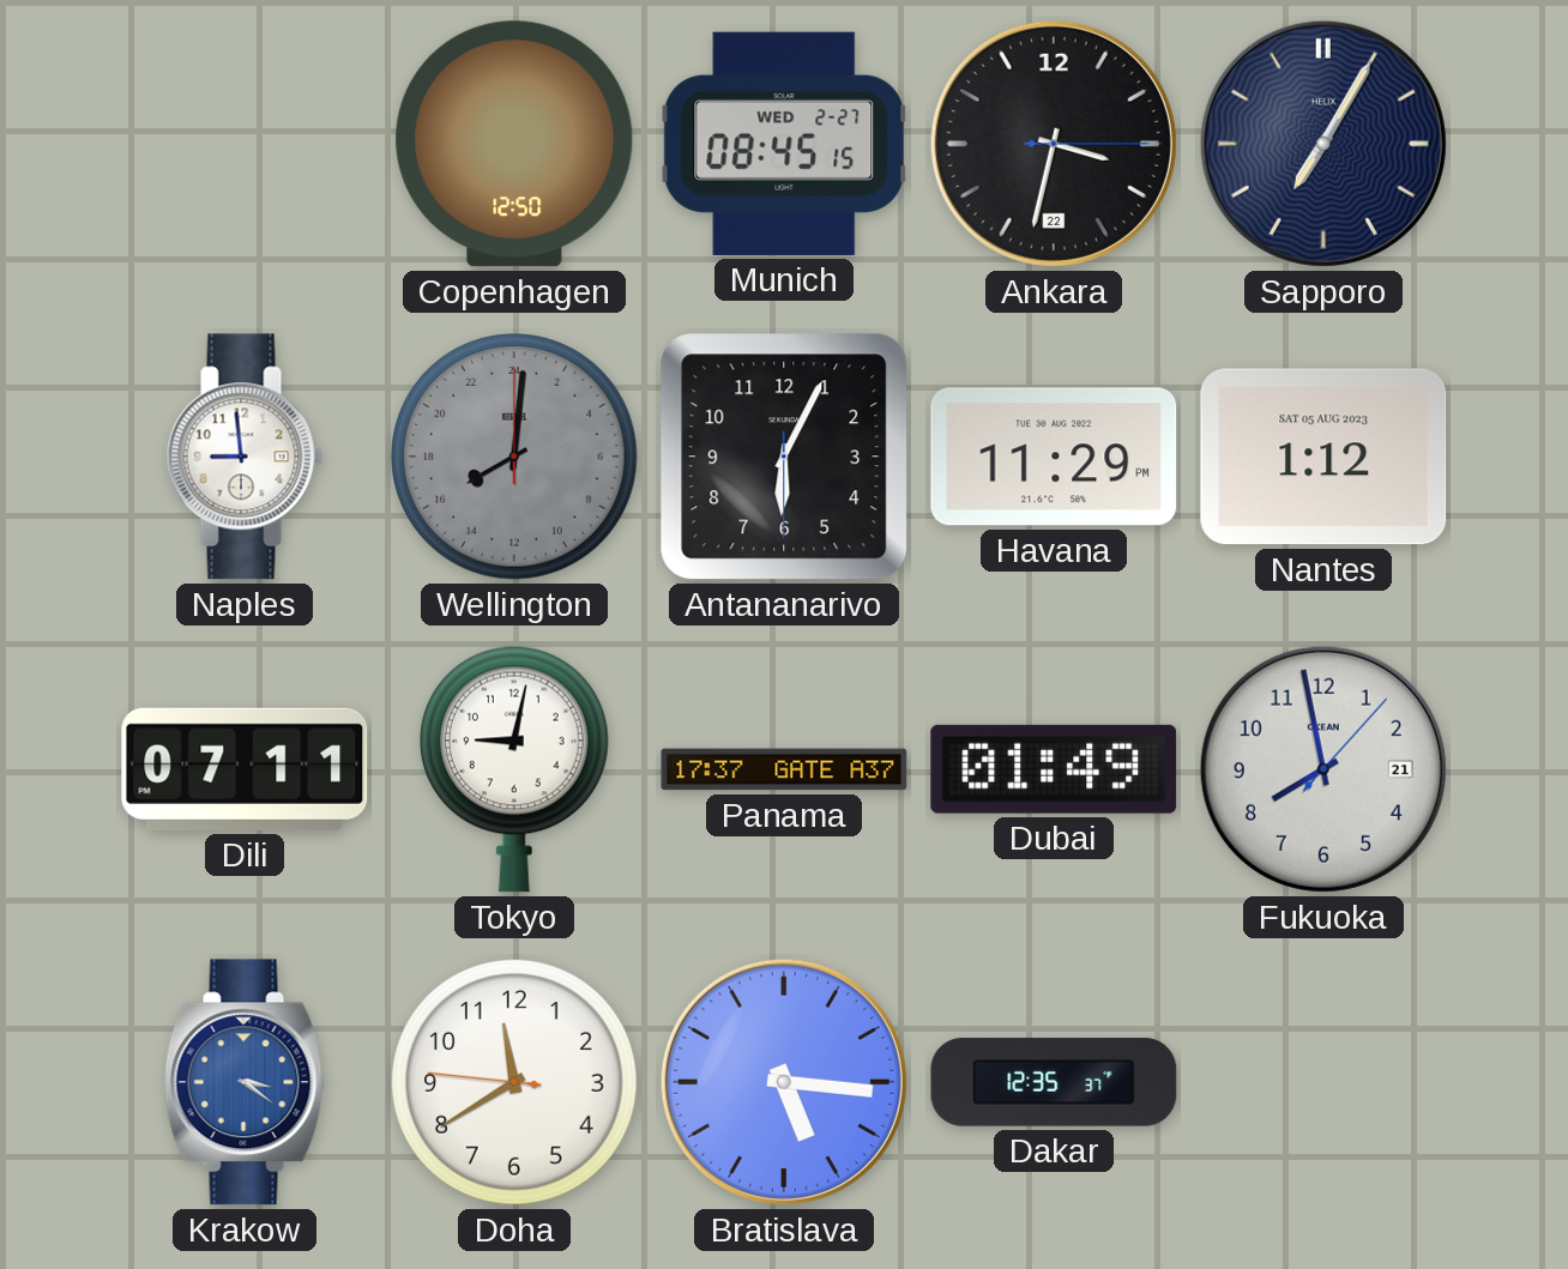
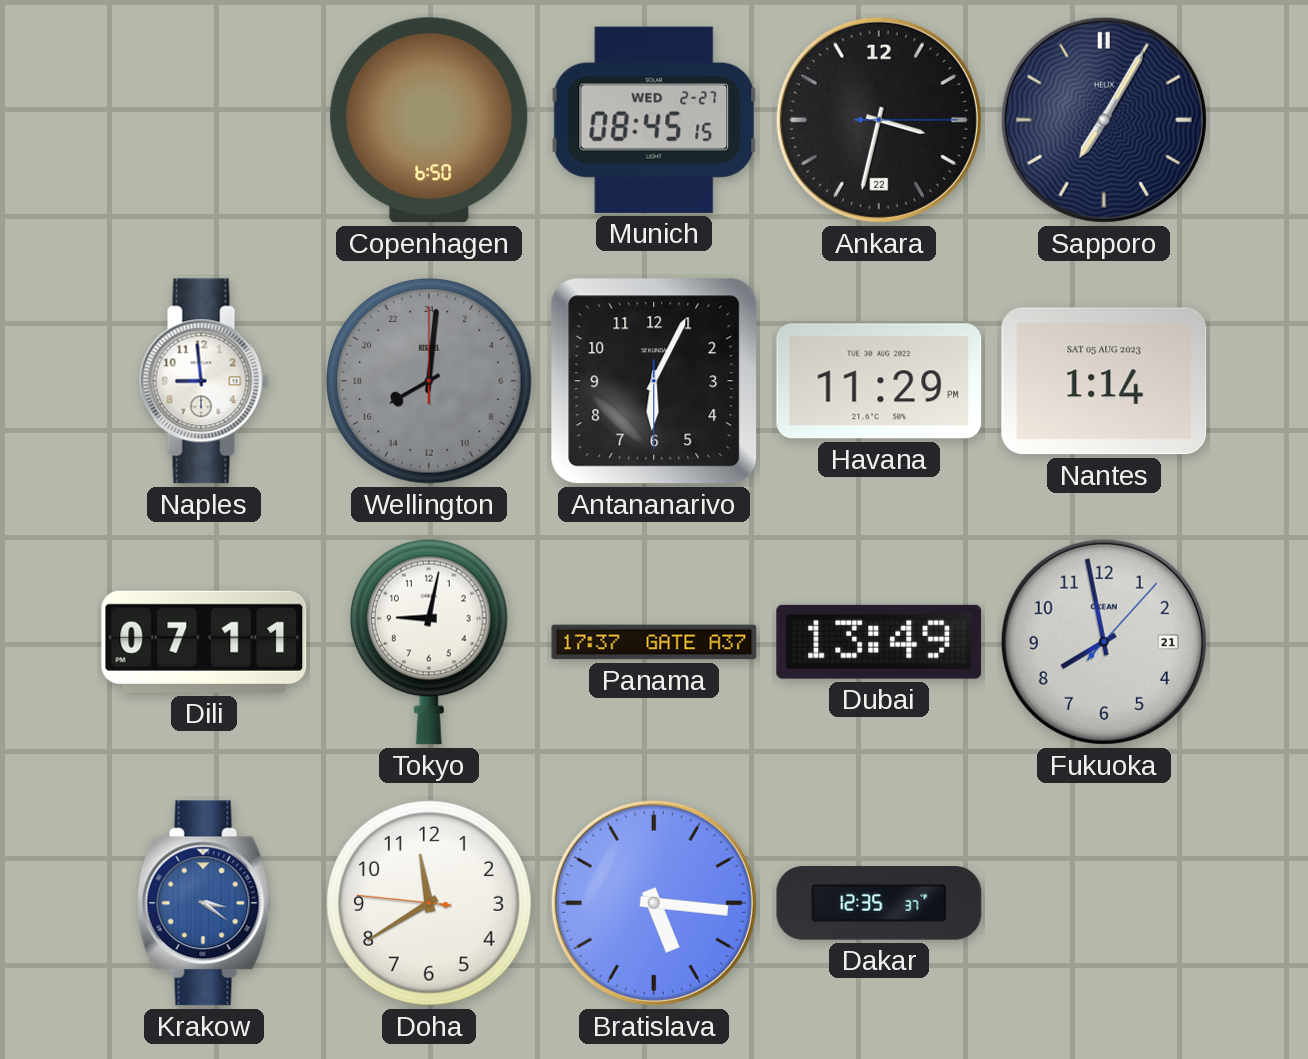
Copenhagen: 12:50 -> 6:50
Nantes: 1:12 -> 1:14
Dubai: 01:49 -> 13:49
